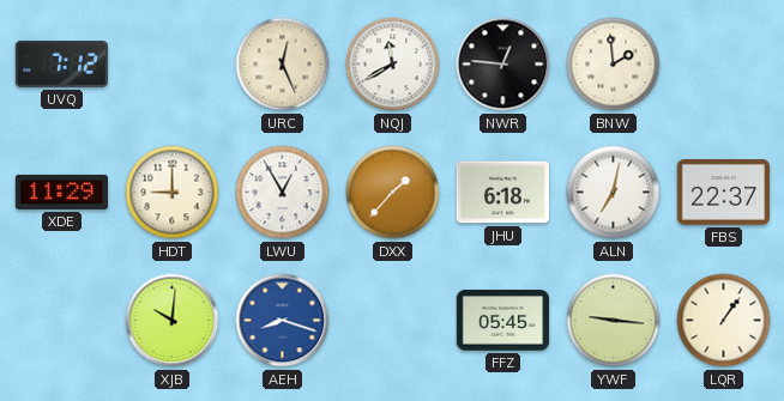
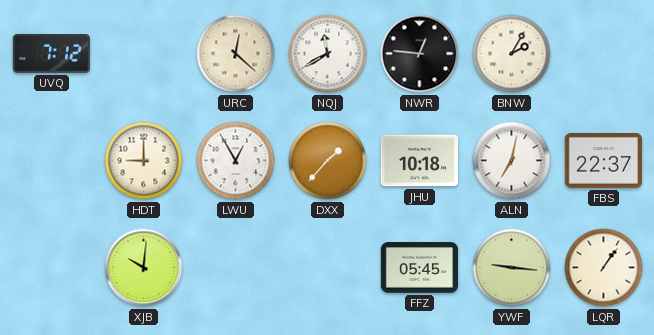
URC: 12:26 -> 12:22
BNW: 1:59 -> 2:05
XDE: 11:29 -> none
JHU: 6:18 -> 10:18
AEH: 8:18 -> none
